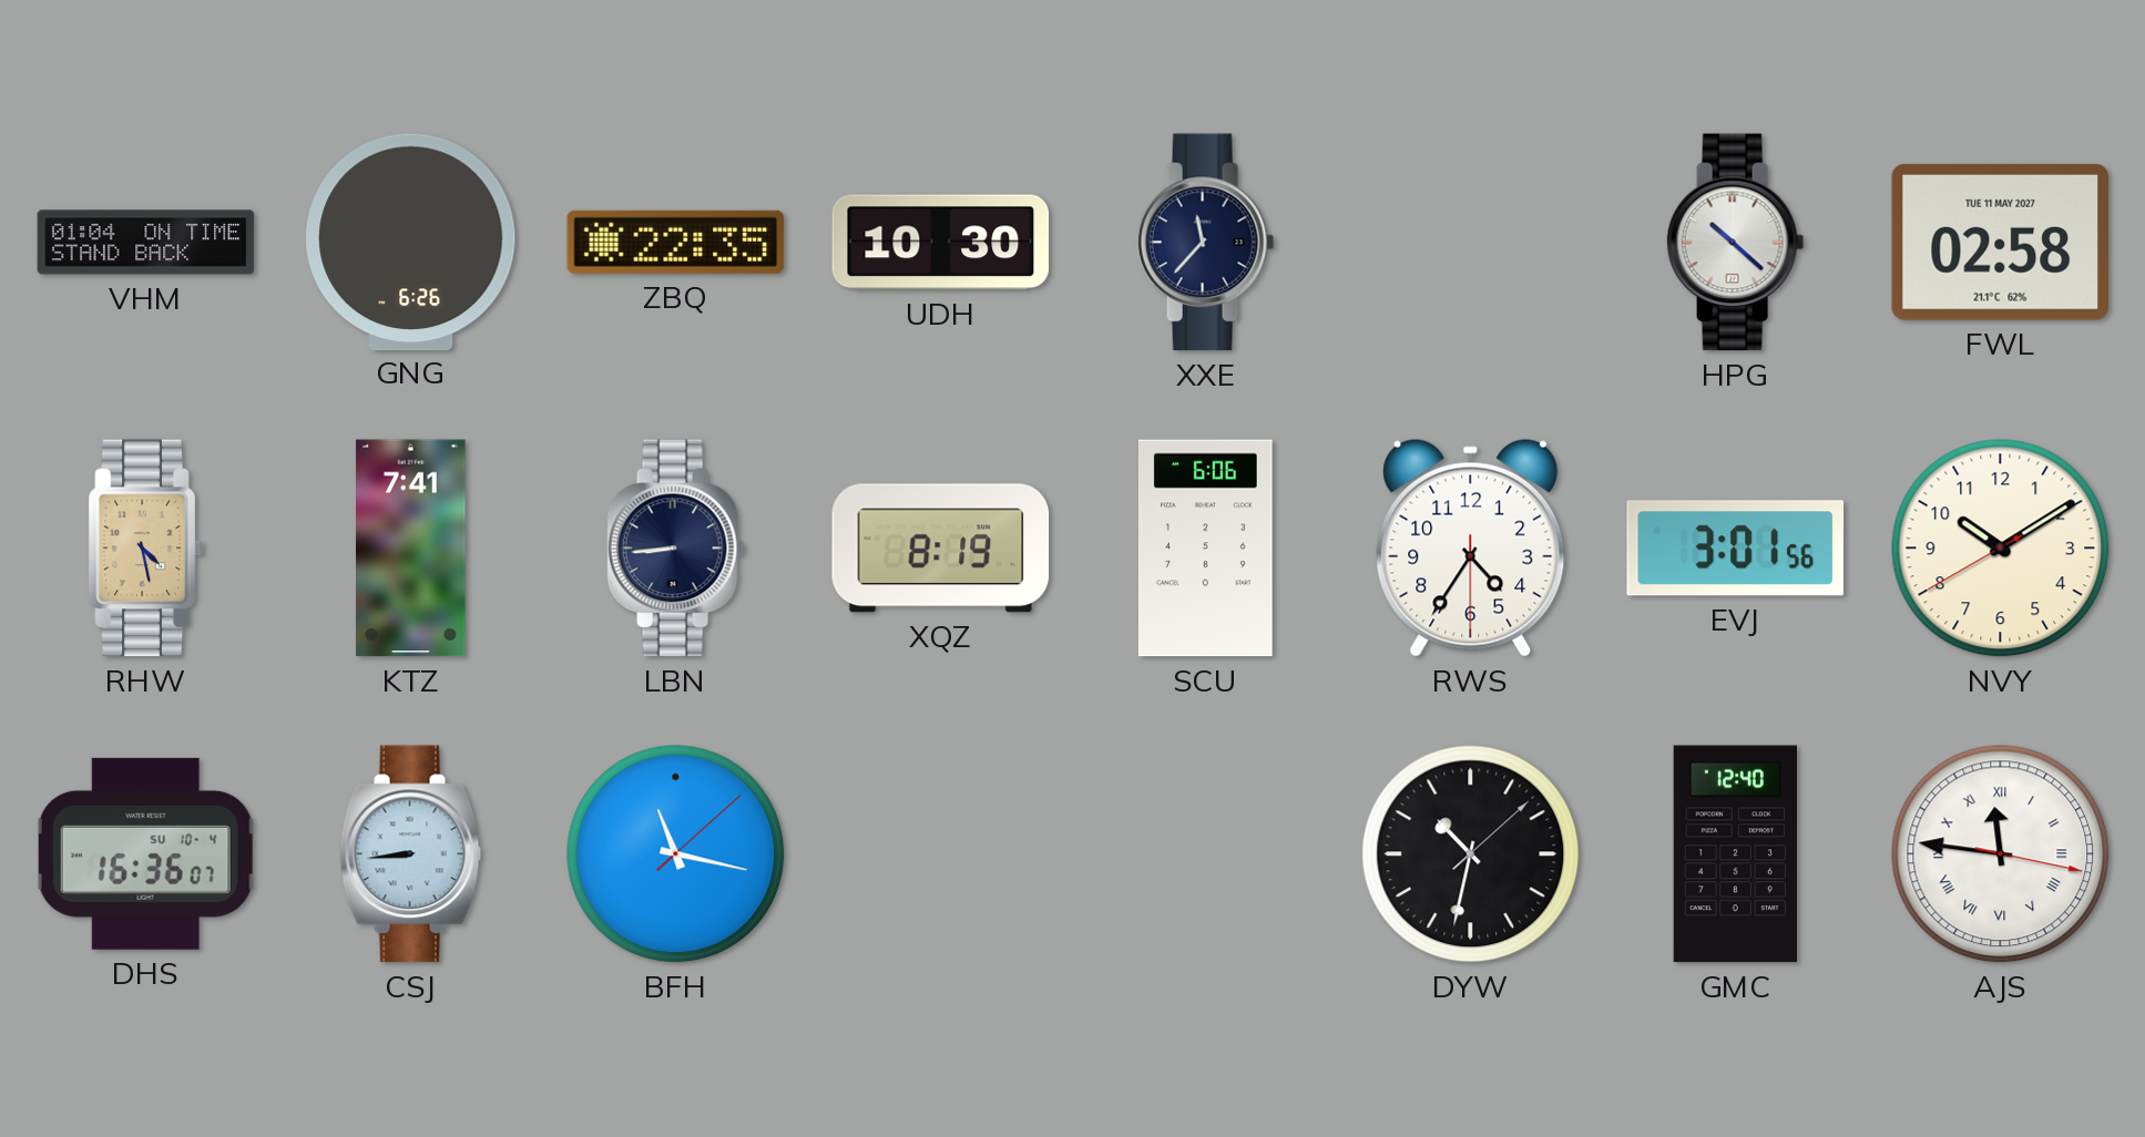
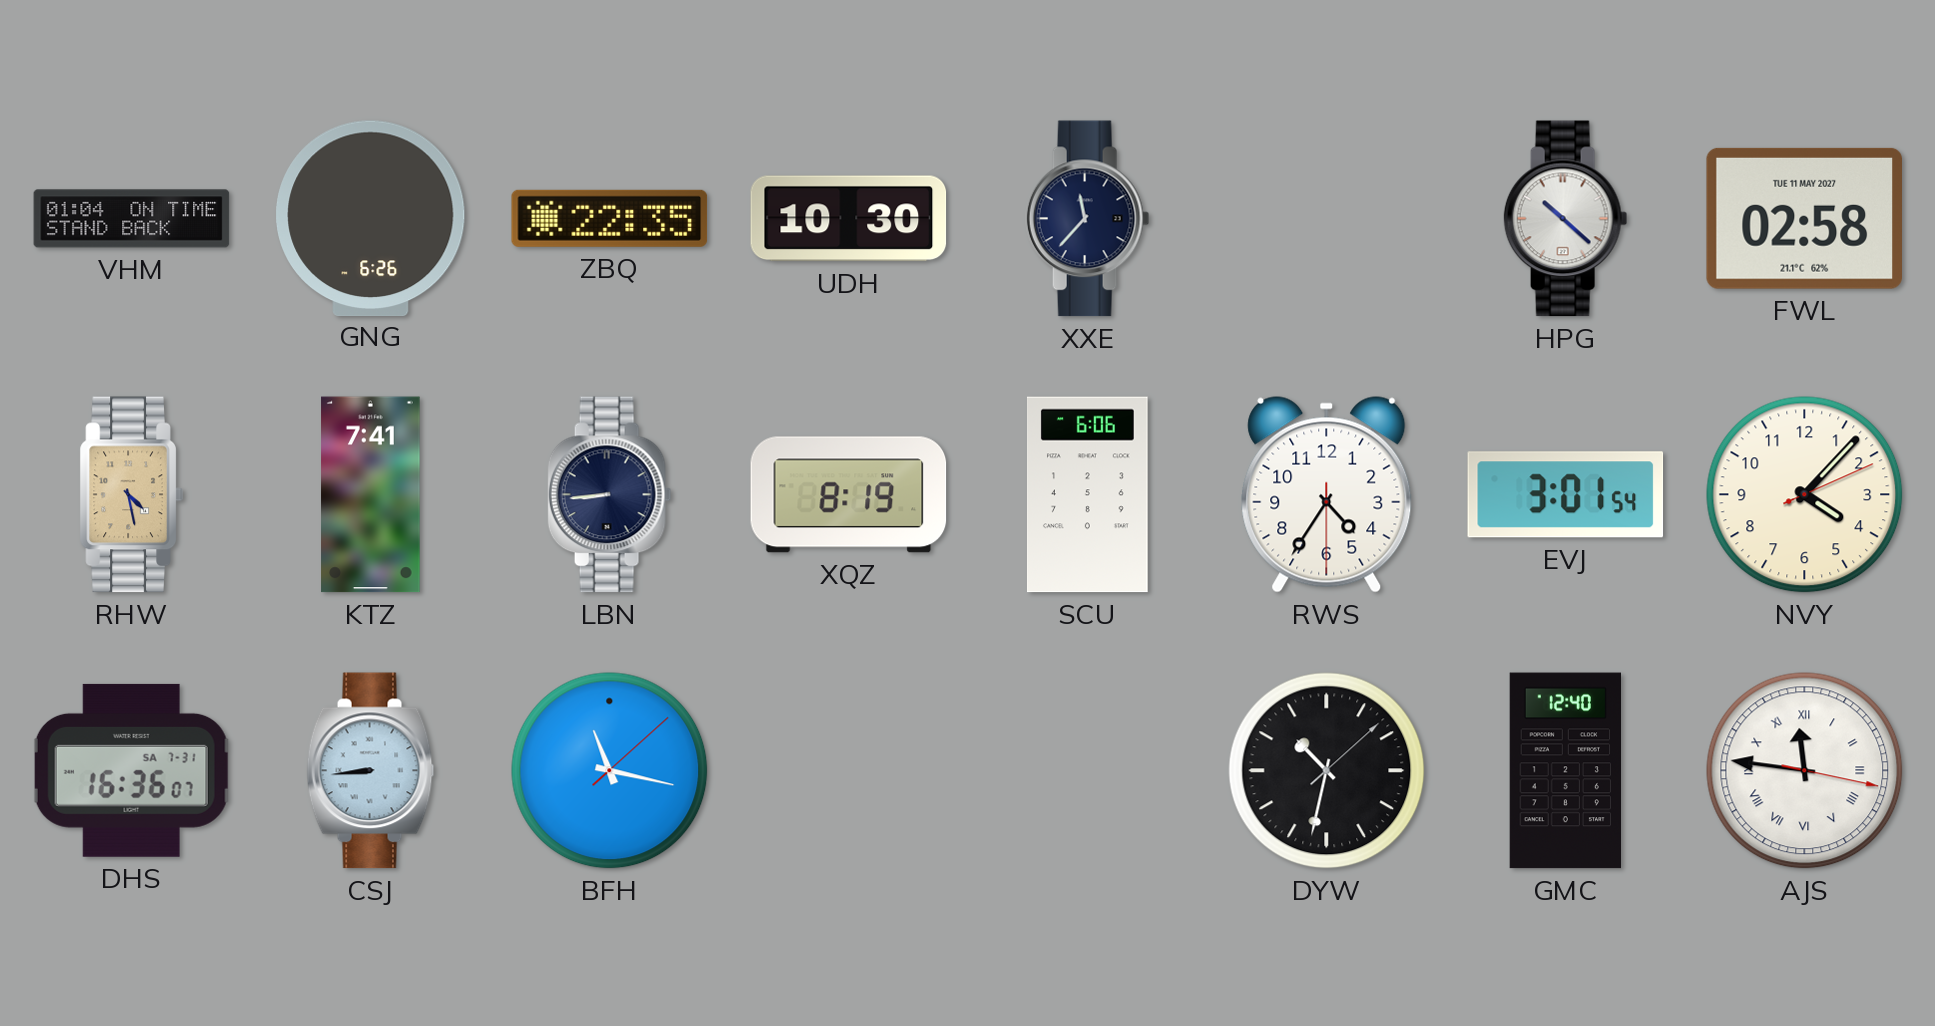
EVJ: 3:01:56 -> 3:01:54
NVY: 10:09 -> 4:07
DHS date: SU 10-4 -> SA 7-31
